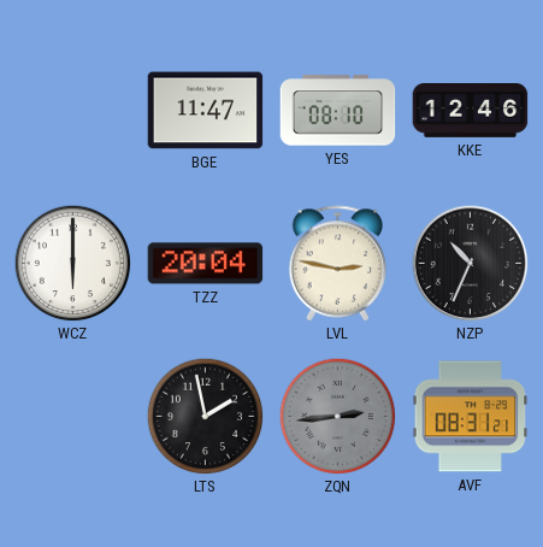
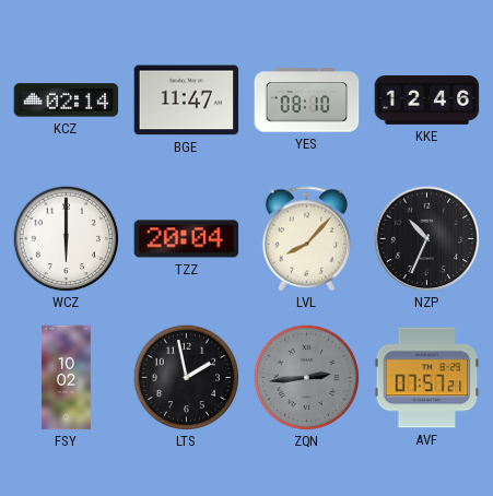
KCZ: none -> 02:14
LVL: 2:47 -> 8:07
FSY: none -> 10:02
AVF: 08:31 -> 07:57
